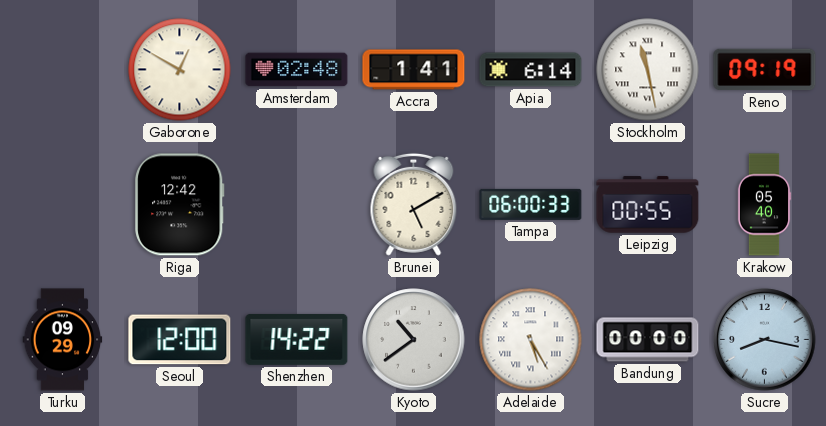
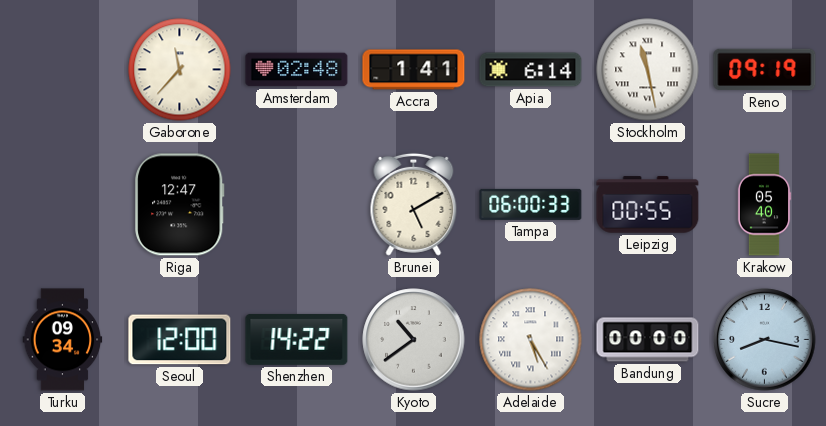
Gaborone: 12:50 -> 11:37
Riga: 12:42 -> 12:47
Turku: 09:29 -> 09:34
